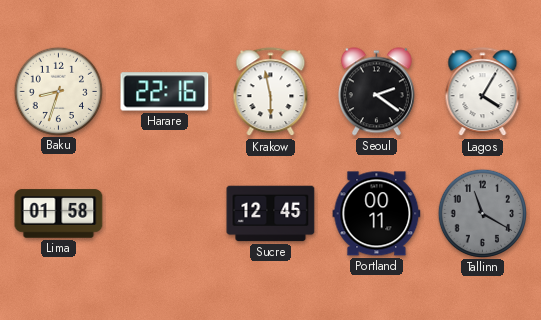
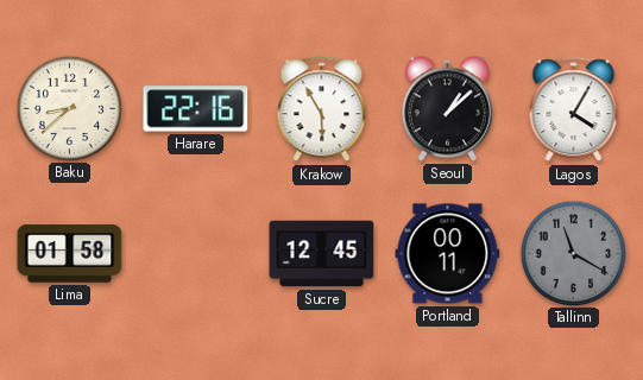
Baku: 8:33 -> 8:38
Krakow: 5:58 -> 5:55
Seoul: 2:21 -> 1:08
